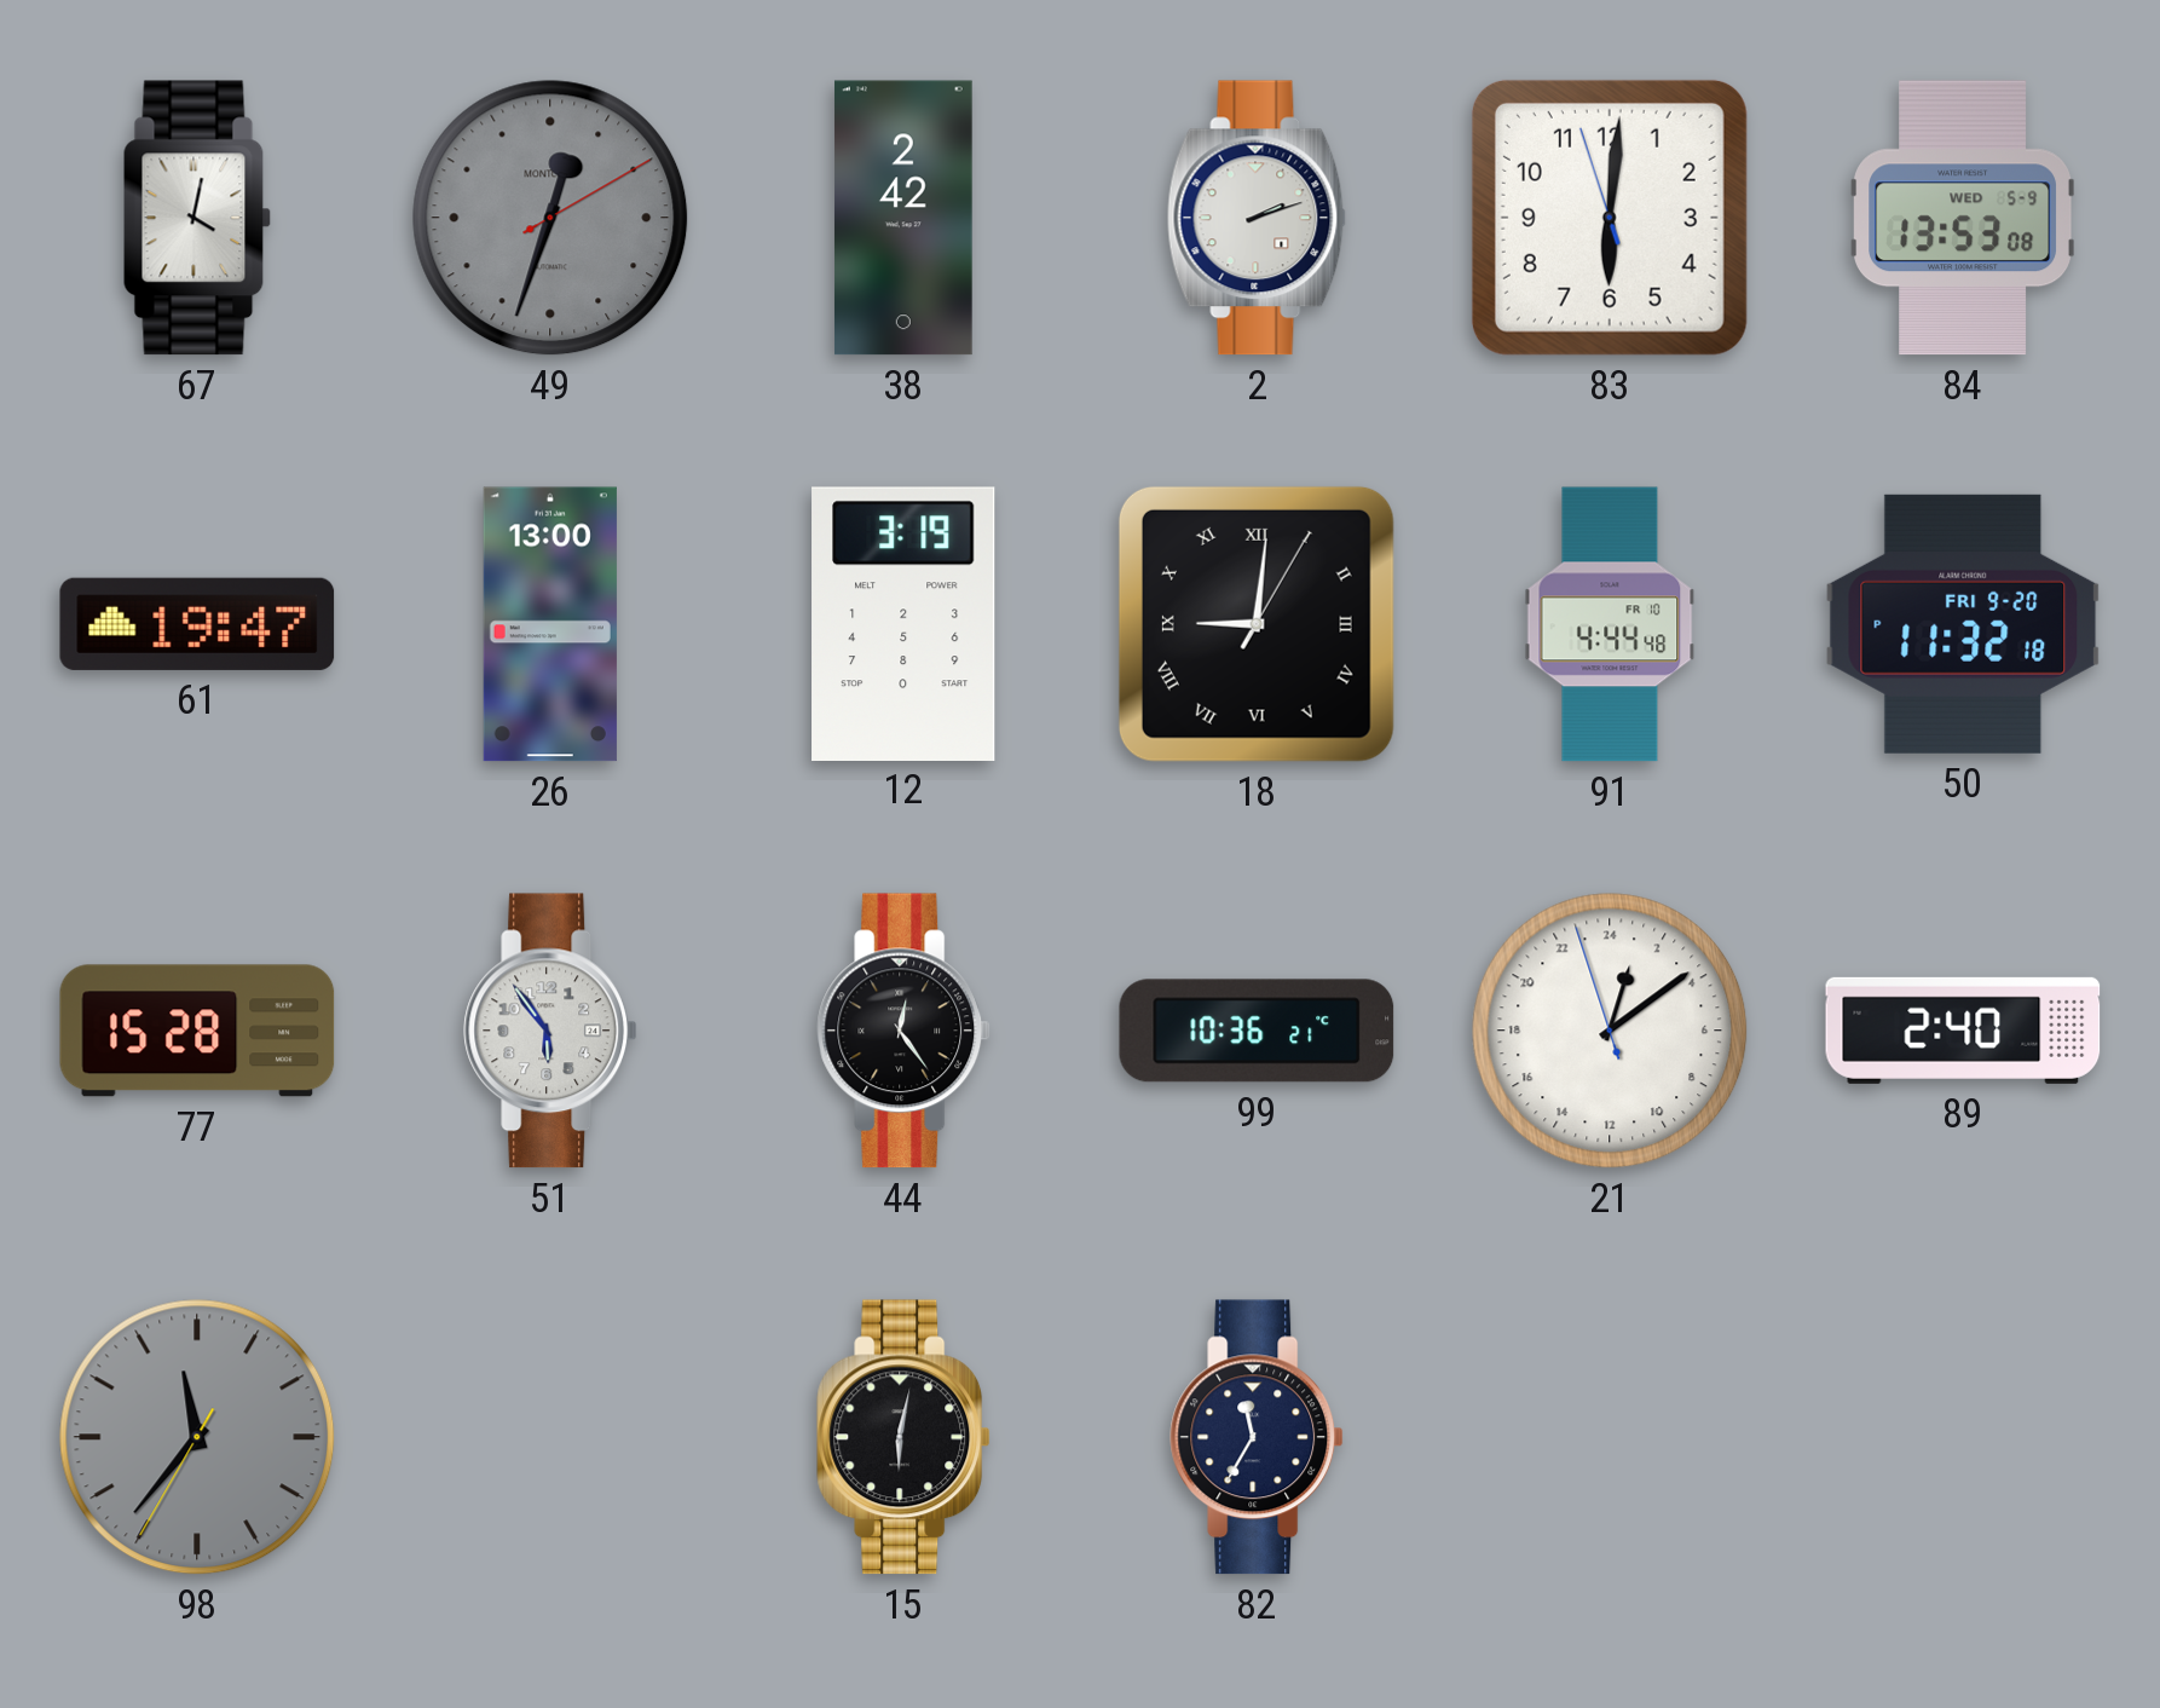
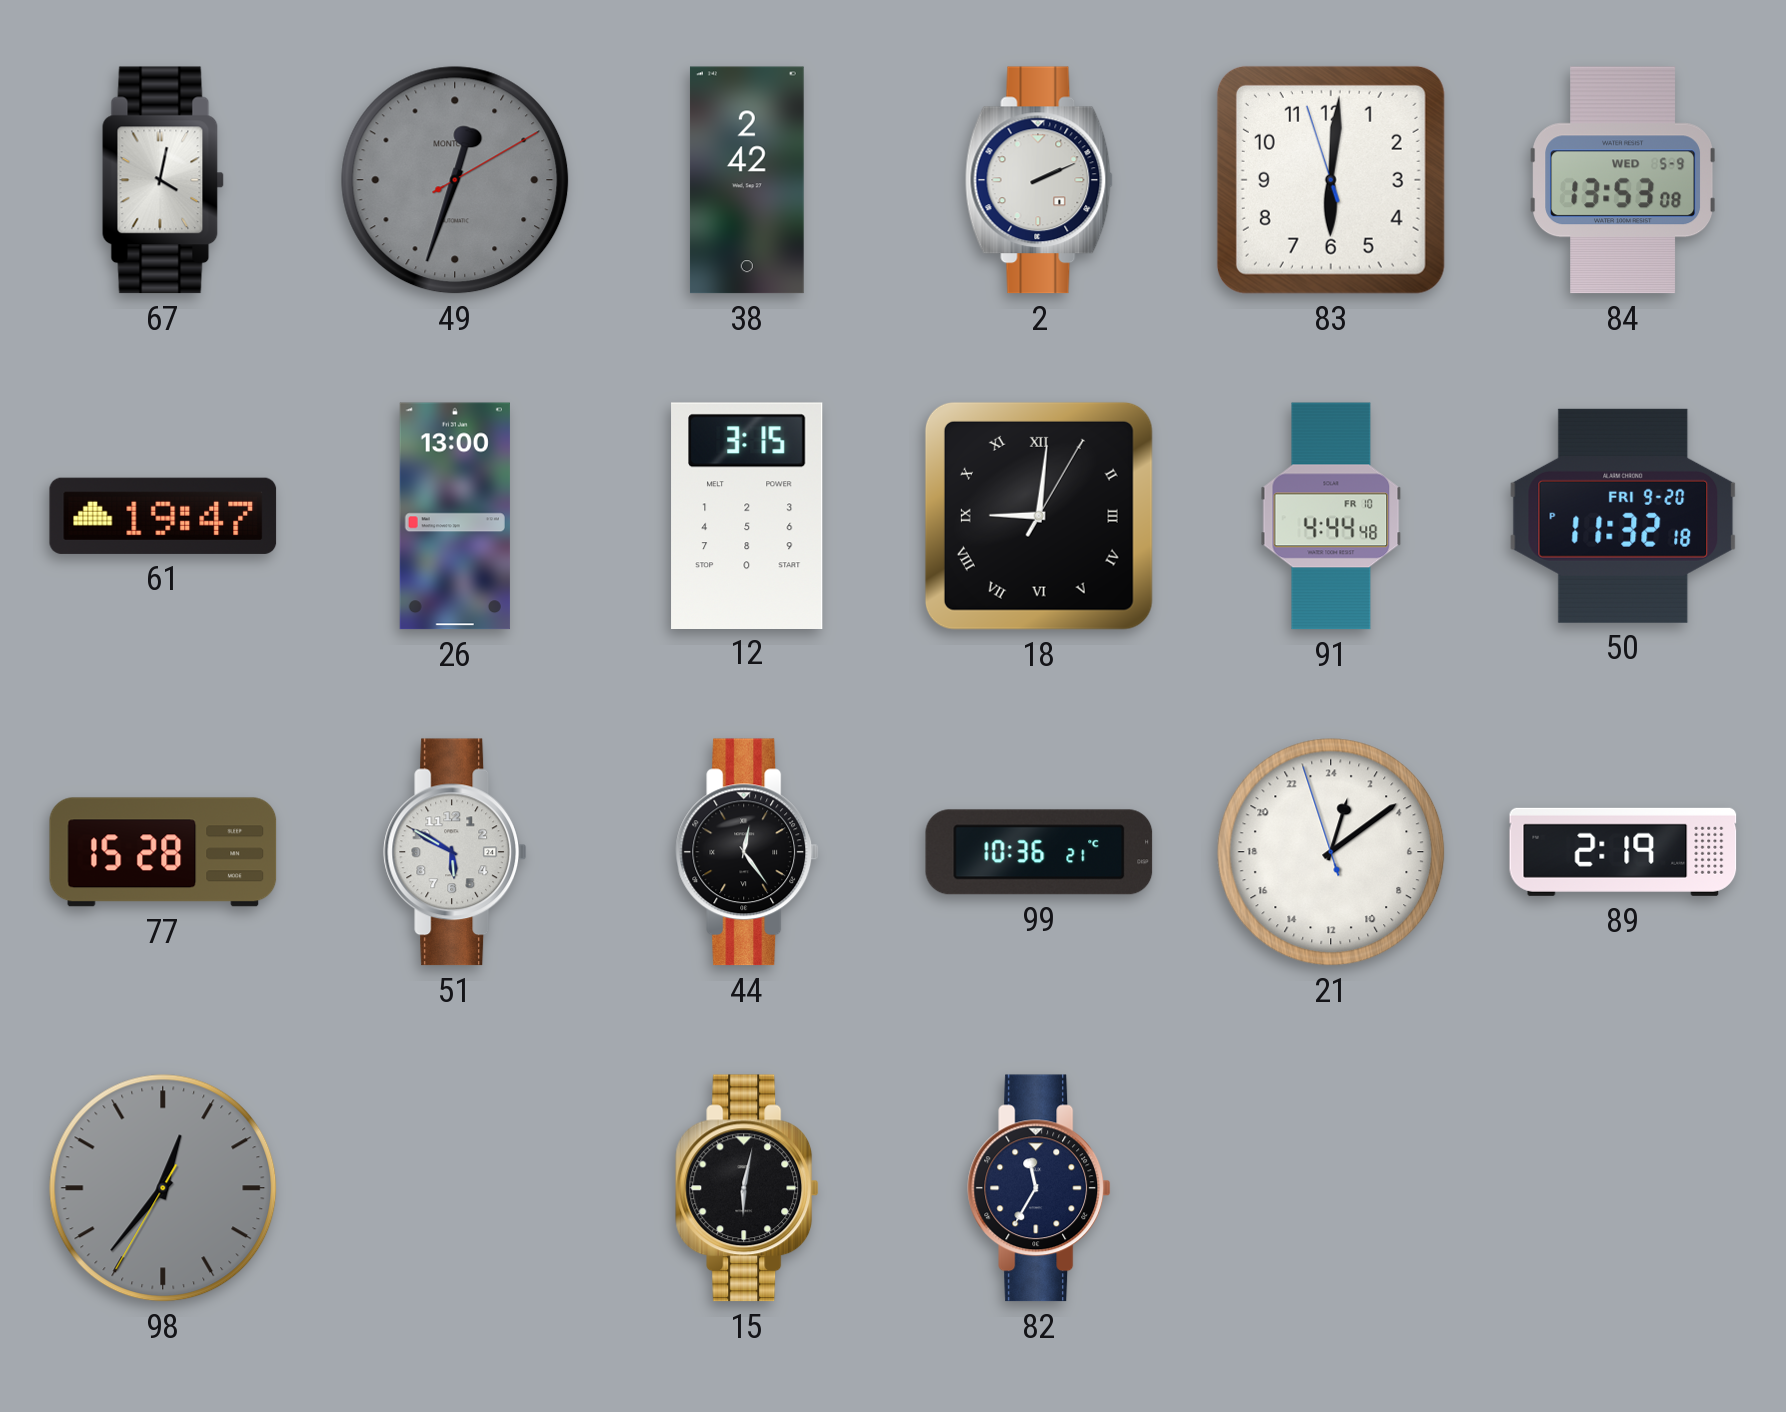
2: 2:12 -> 2:11
12: 3:19 -> 3:15
51: 5:54 -> 5:50
89: 2:40 -> 2:19
98: 11:36 -> 12:36
